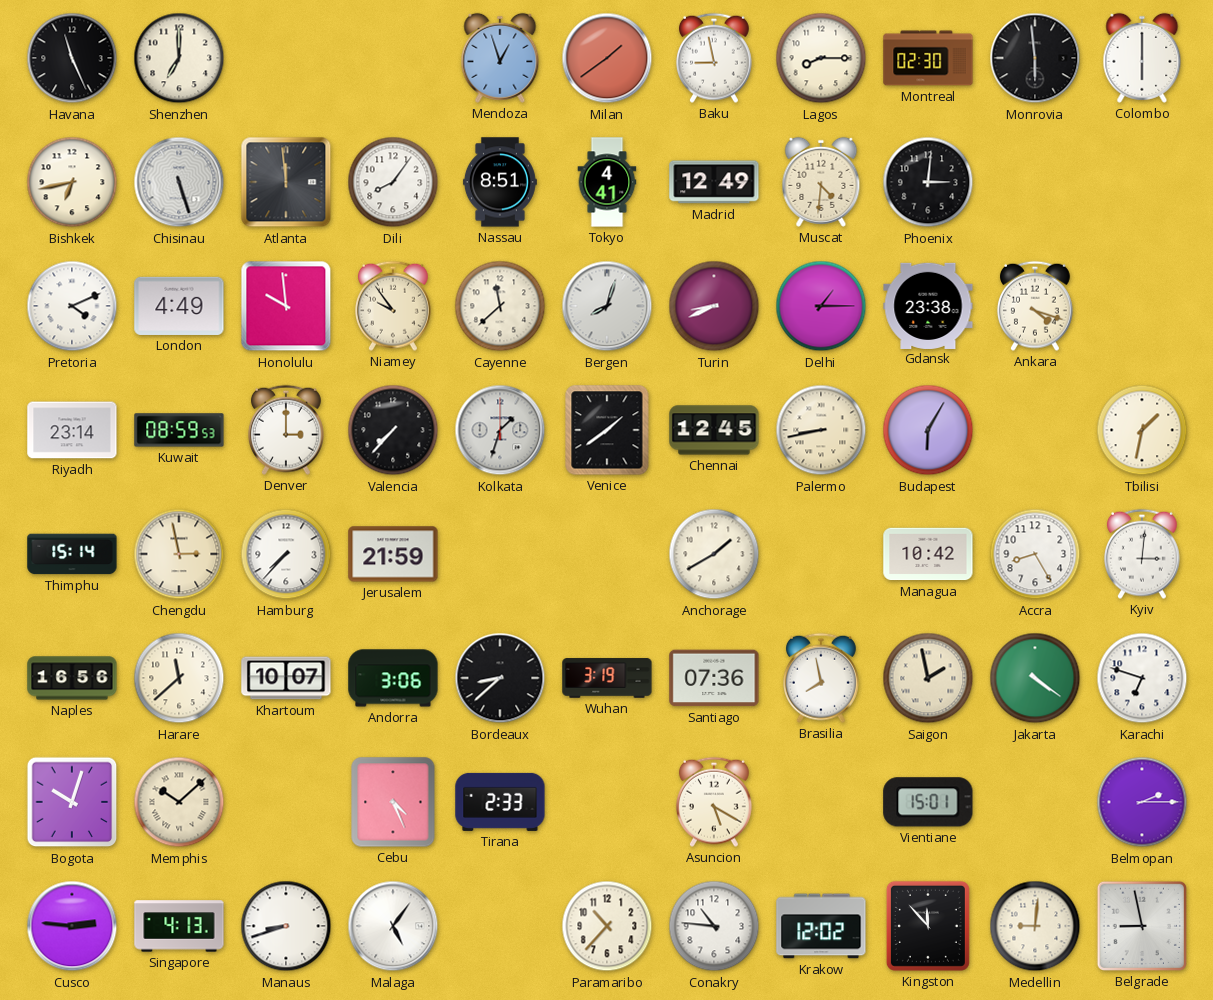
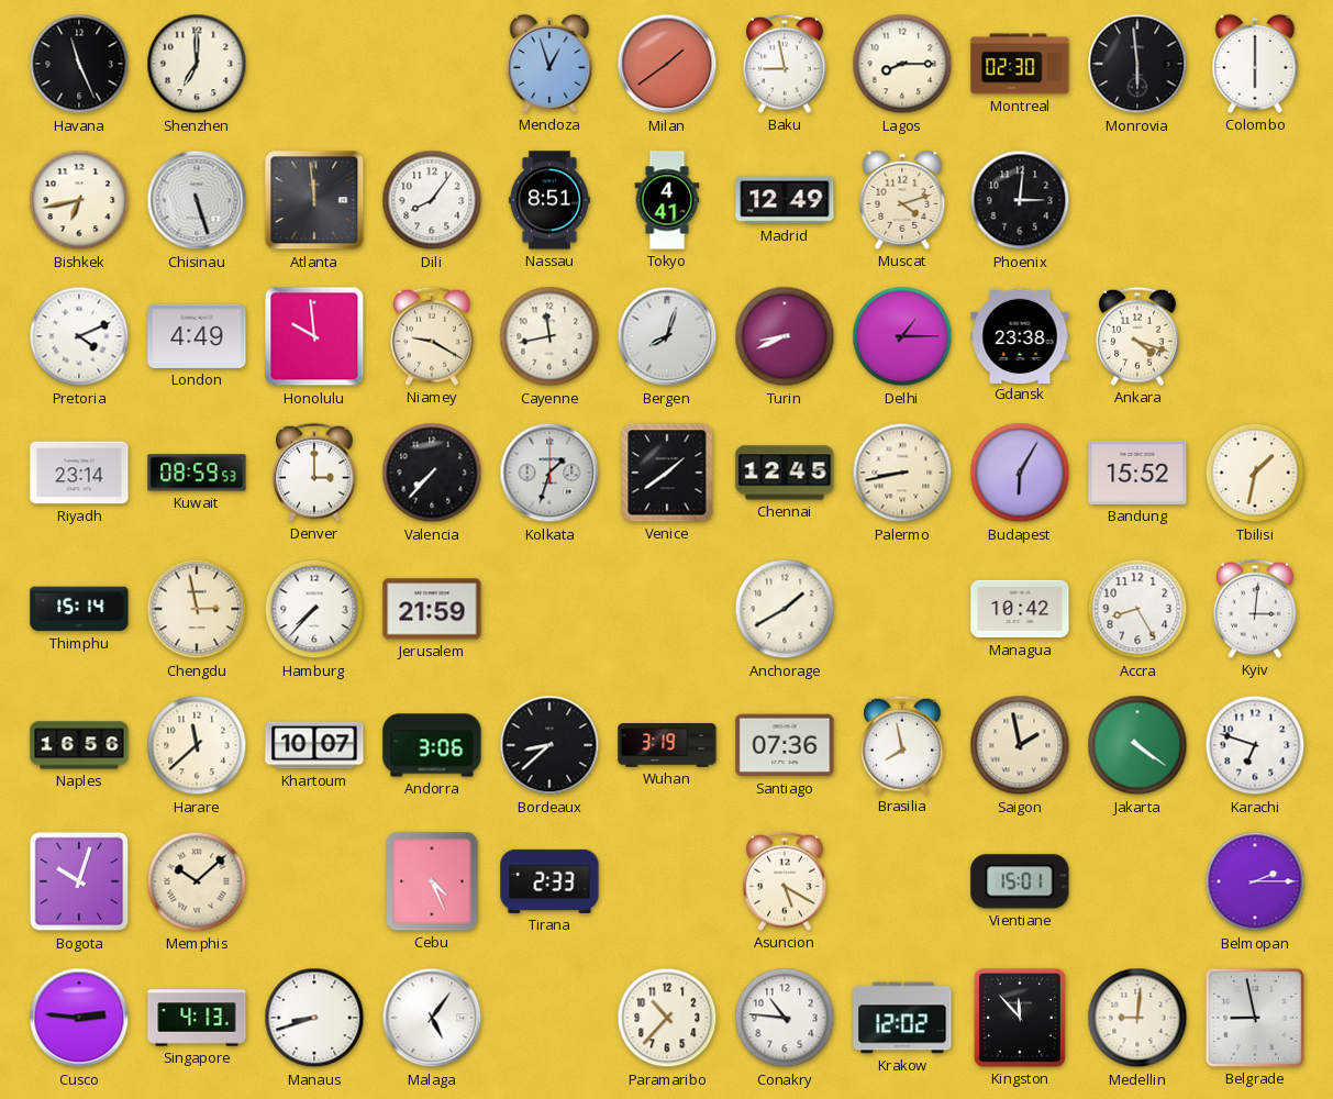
Muscat: 4:31 -> 4:12
Niamey: 9:54 -> 9:20
Cayenne: 11:38 -> 11:43
Bandung: none -> 15:52
